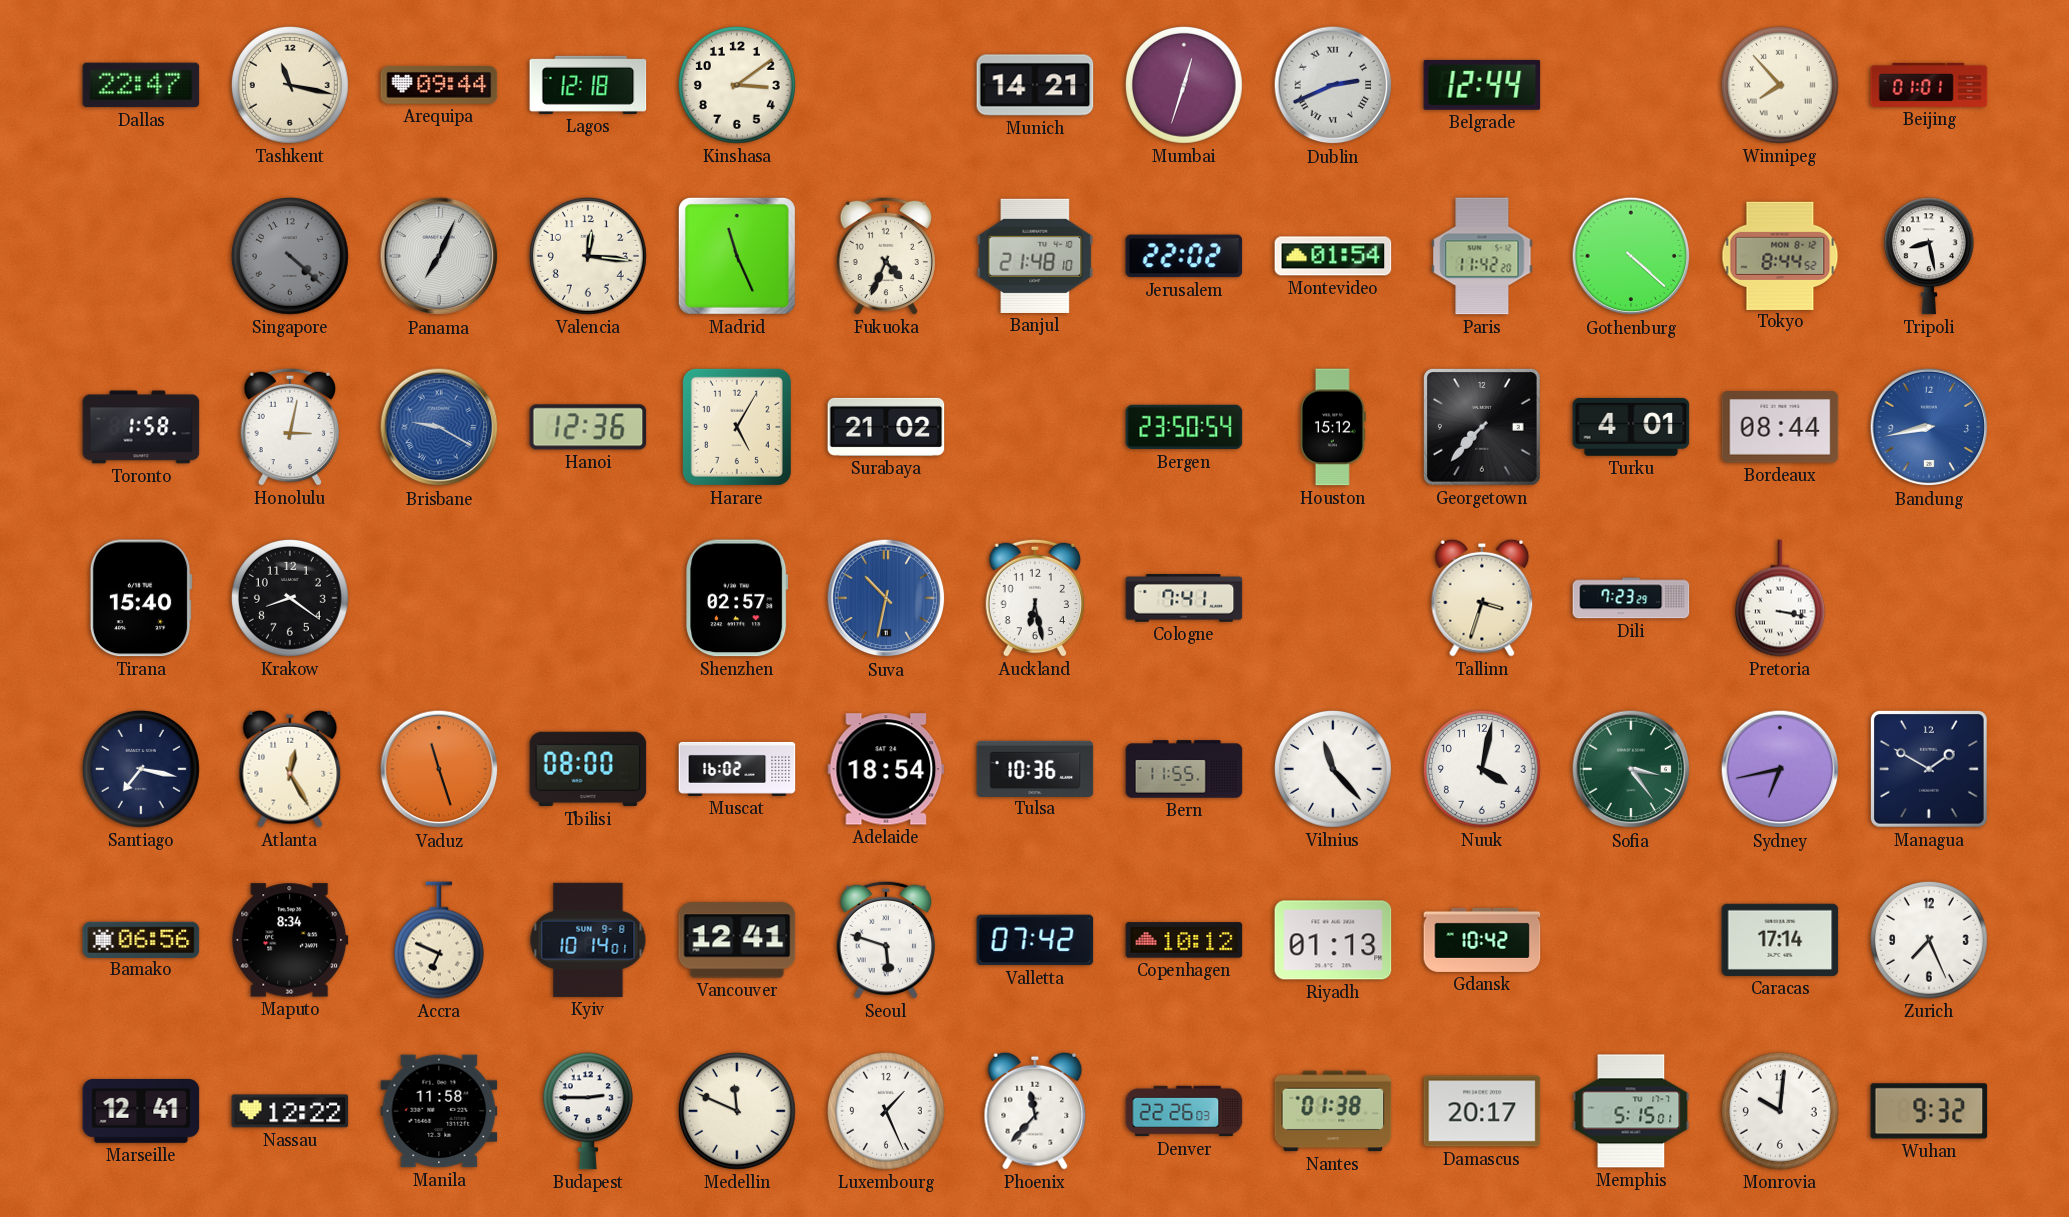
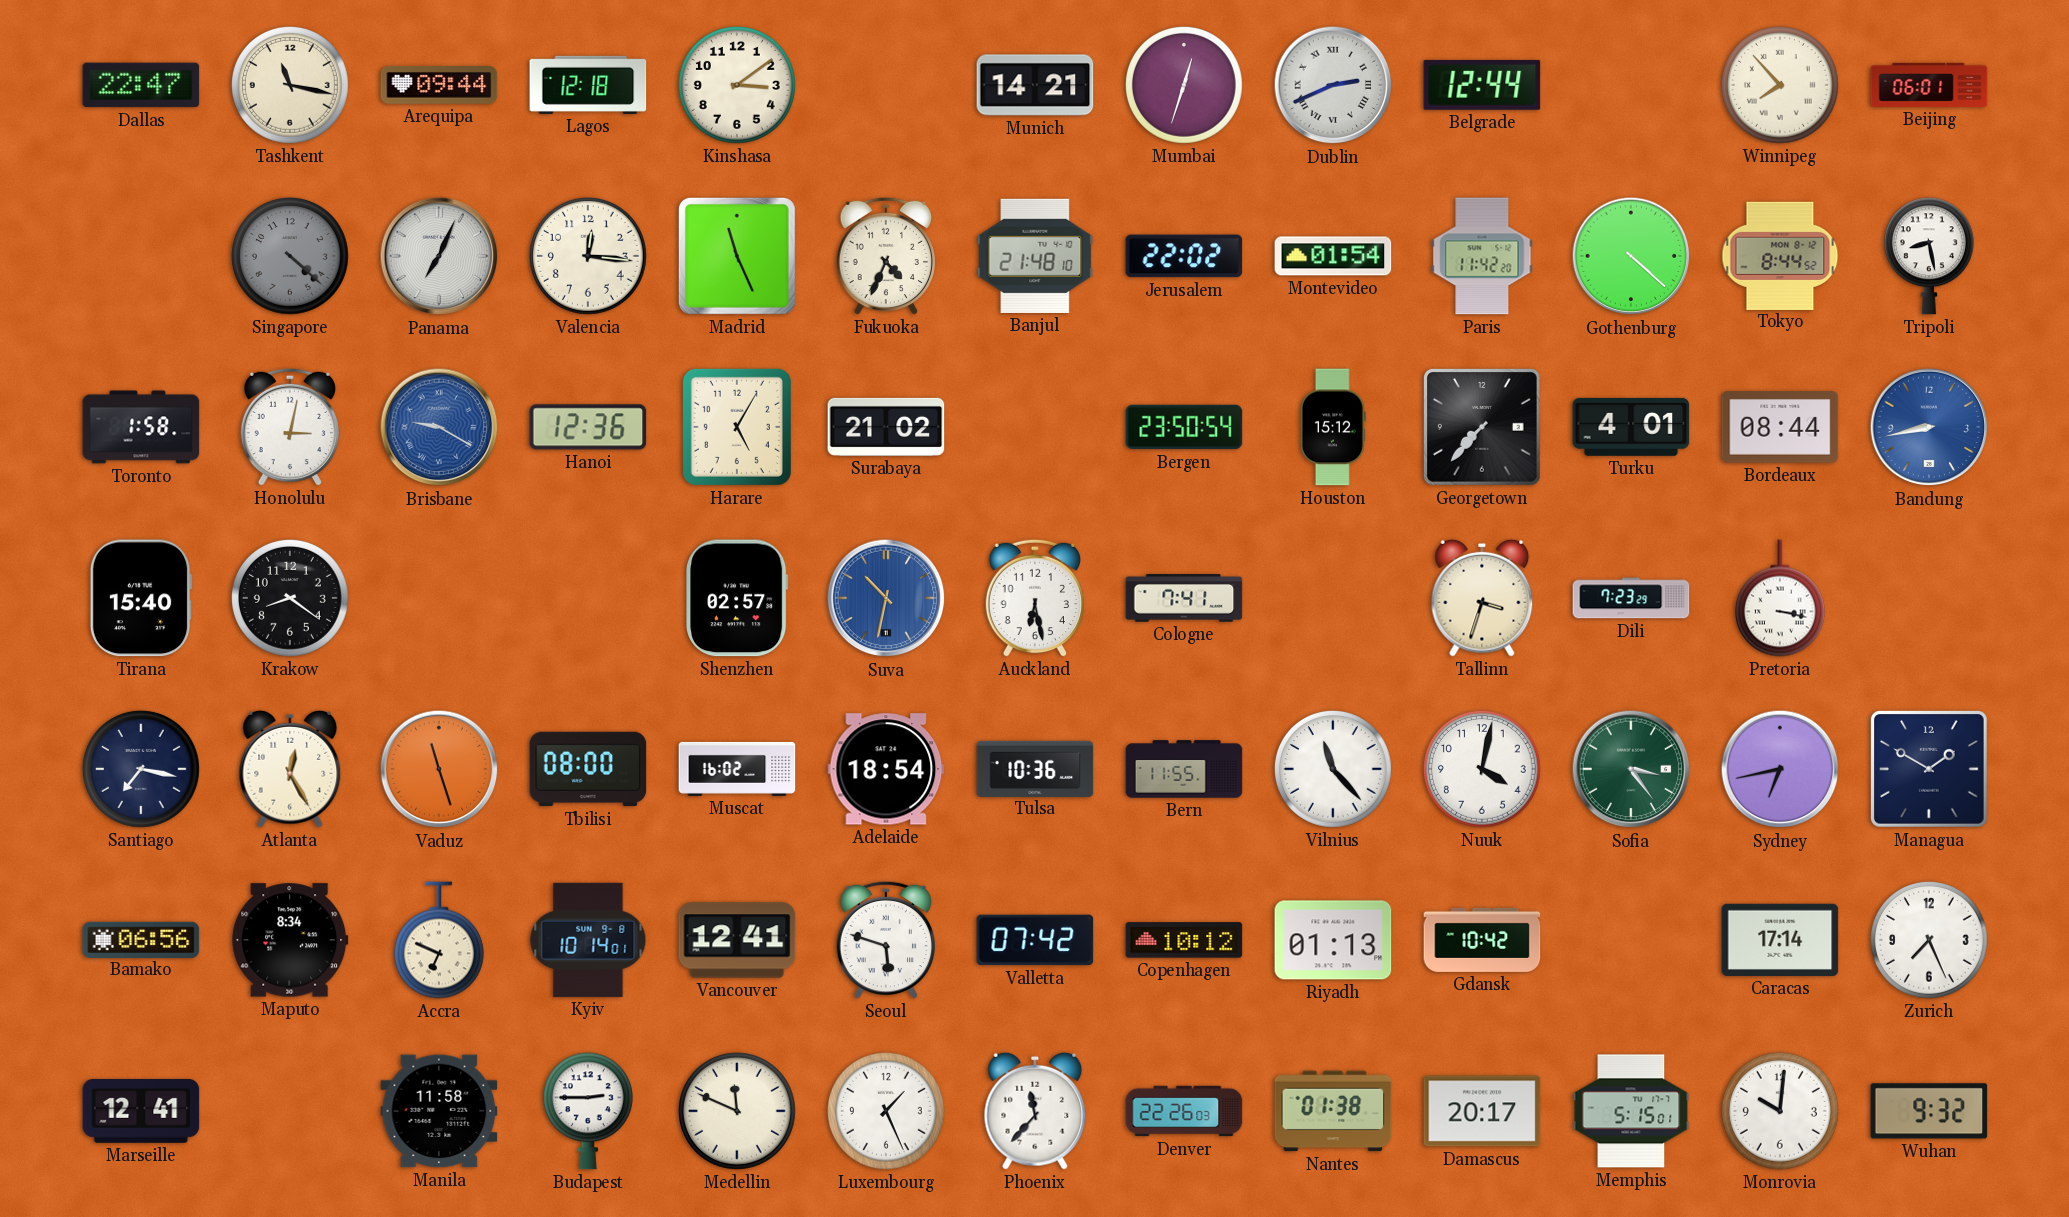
Beijing: 01:01 -> 06:01
Nassau: 12:22 -> none
